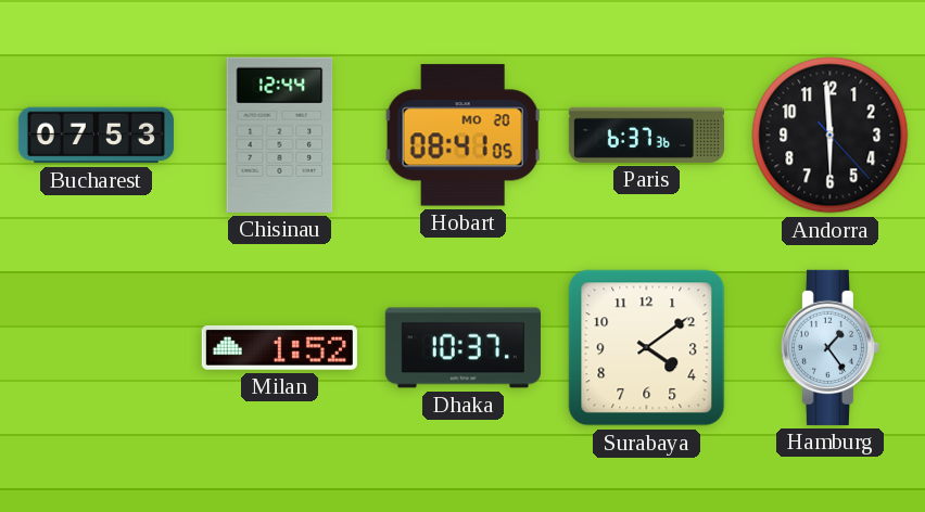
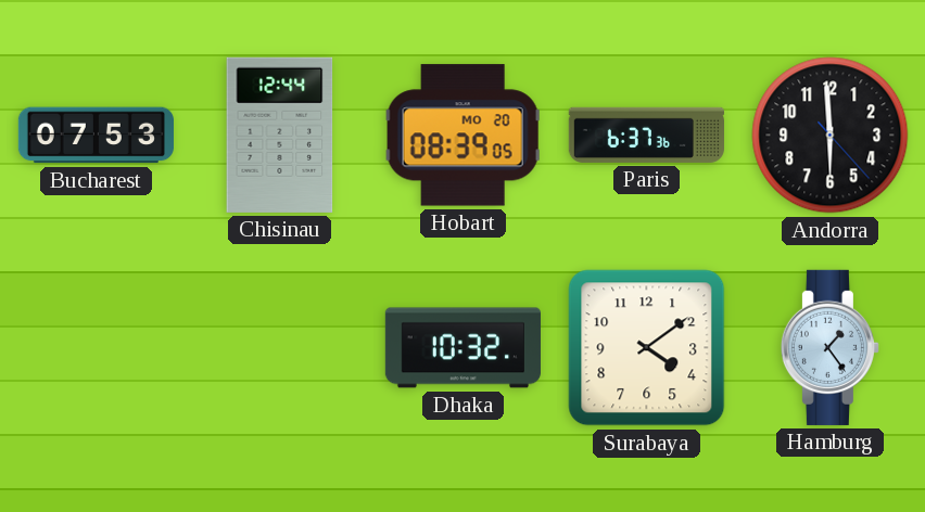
Hobart: 08:41 -> 08:39
Milan: 1:52 -> none
Dhaka: 10:37 -> 10:32
